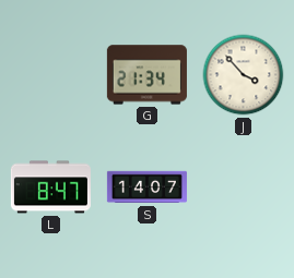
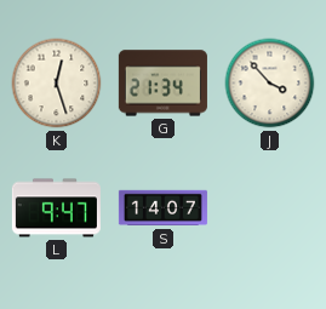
K: none -> 12:27
L: 8:47 -> 9:47
